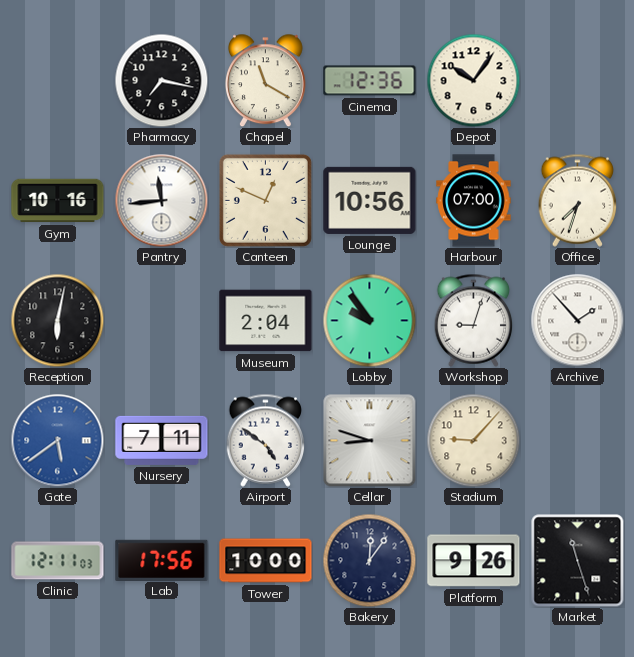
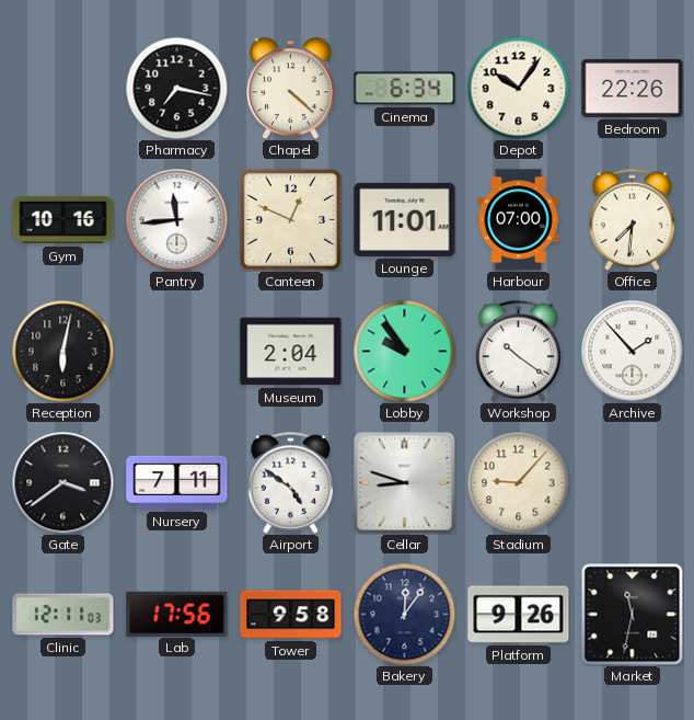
Chapel: 11:20 -> 4:22
Cinema: 12:36 -> 6:34
Bedroom: none -> 22:26
Lounge: 10:56 -> 11:01
Office: 7:33 -> 7:31
Workshop: 9:03 -> 10:21
Gate: 5:39 -> 3:39
Gate dial: blue -> black
Tower: 10:00 -> 9:58
Market: 11:27 -> 11:32
